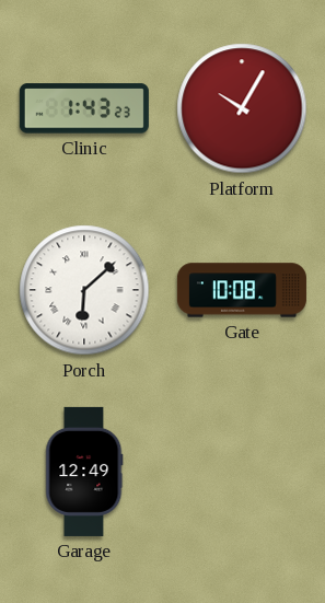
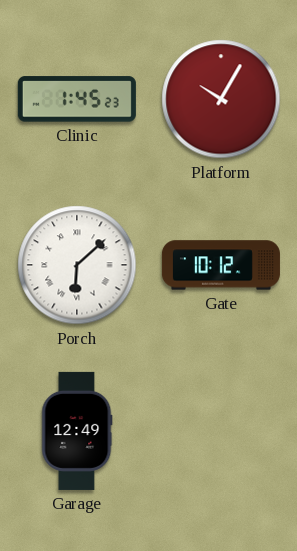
Clinic: 1:43 -> 1:45
Gate: 10:08 -> 10:12
